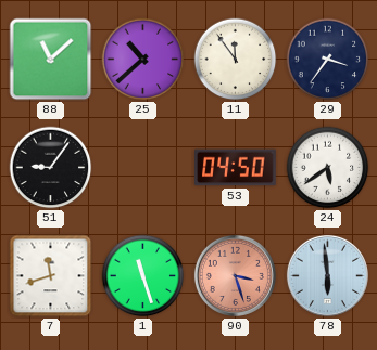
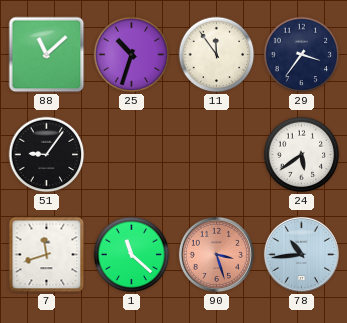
25: 10:38 -> 10:33
53: 04:50 -> none
1: 11:27 -> 11:22
78: 5:59 -> 10:44
